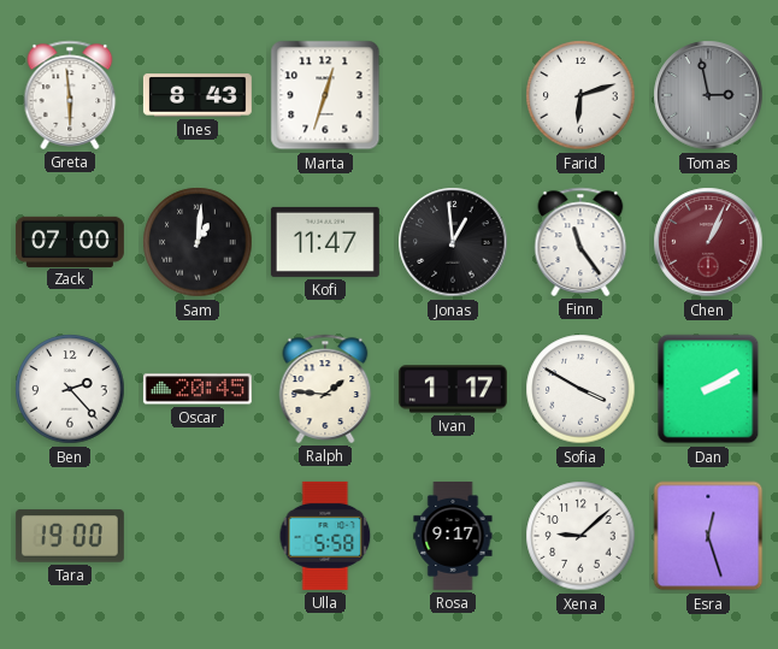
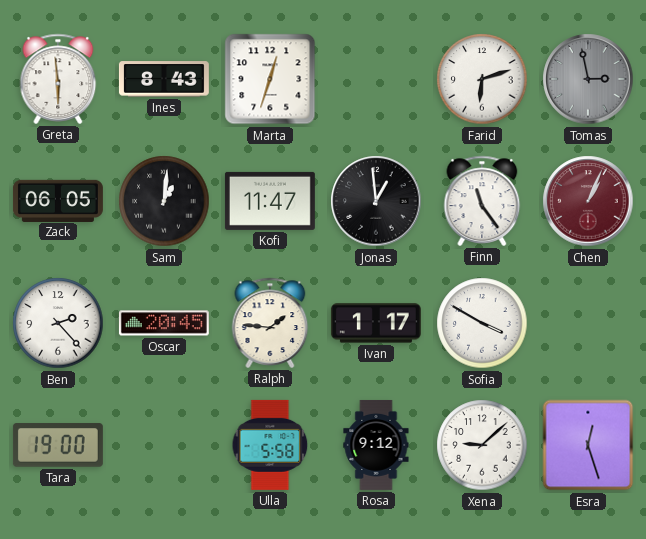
Zack: 07:00 -> 06:05
Dan: 2:10 -> none
Rosa: 9:17 -> 9:12
